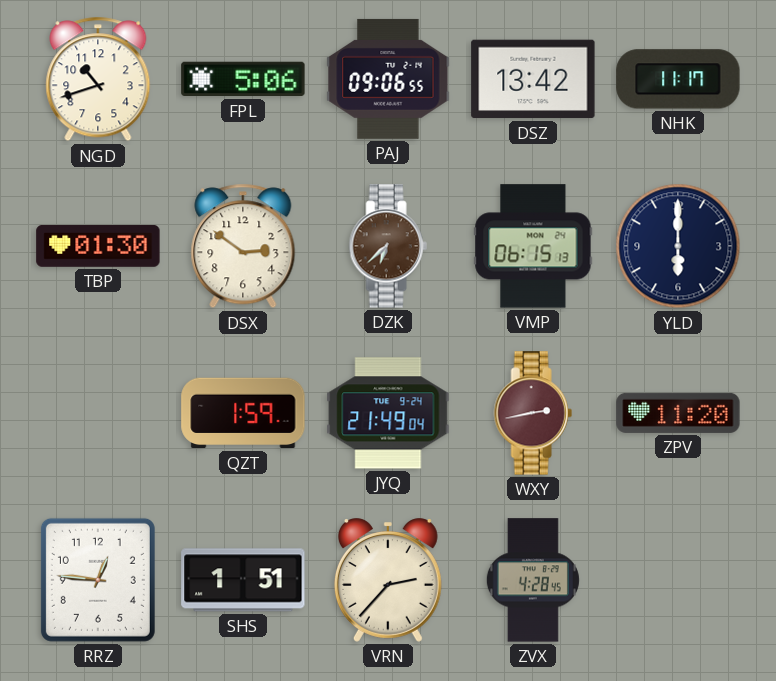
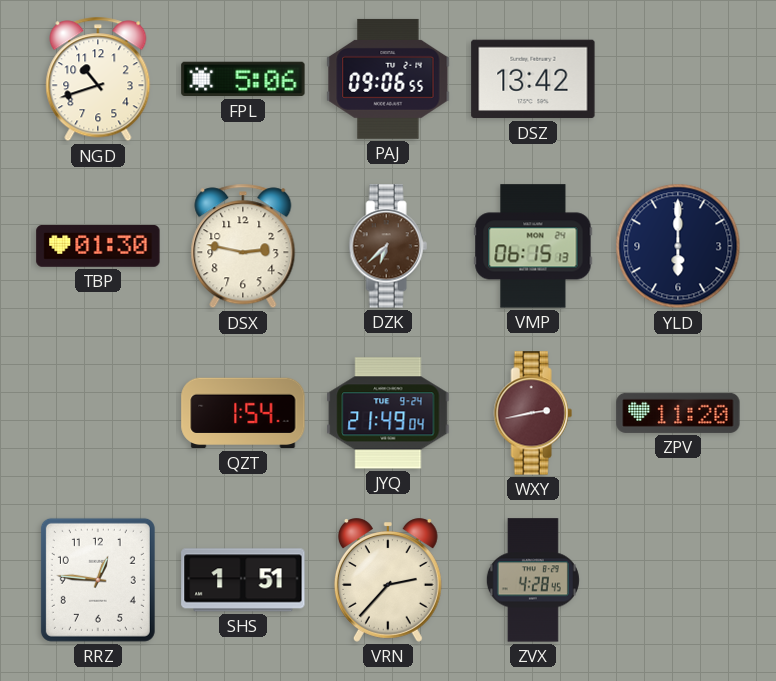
NHK: 11:17 -> none
DSX: 2:51 -> 2:47
QZT: 1:59 -> 1:54
